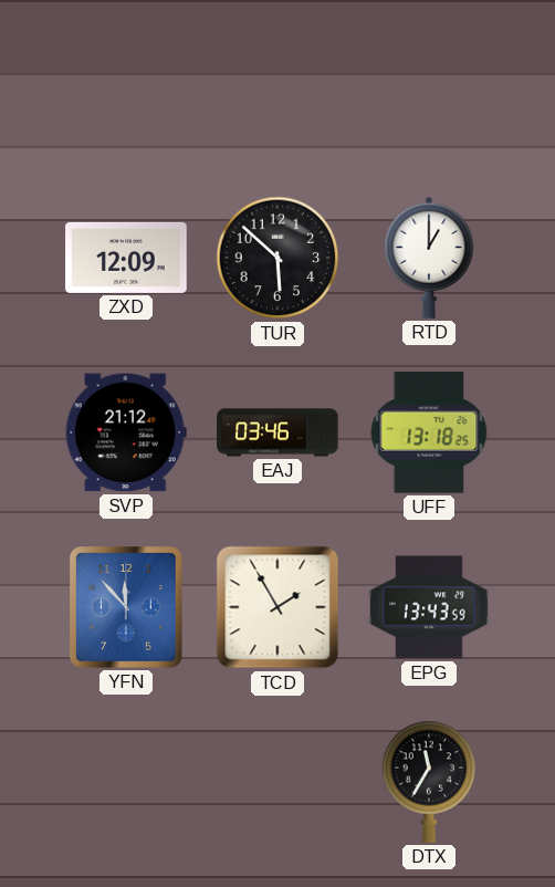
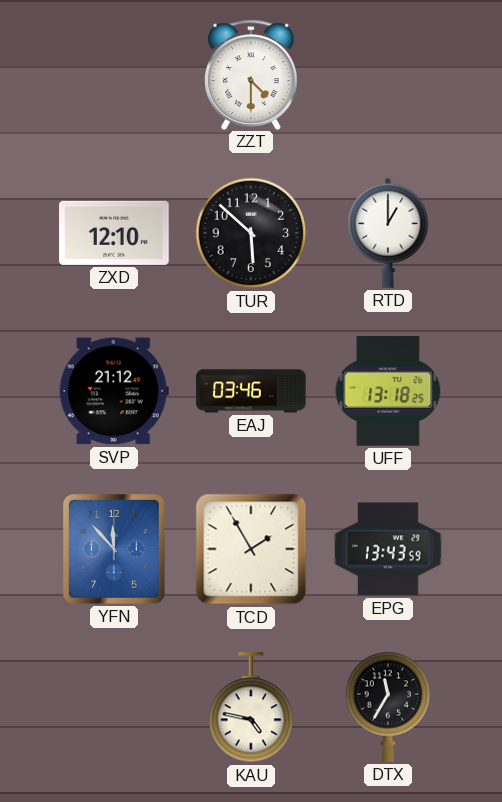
ZZT: none -> 4:30
ZXD: 12:09 -> 12:10
KAU: none -> 4:47
